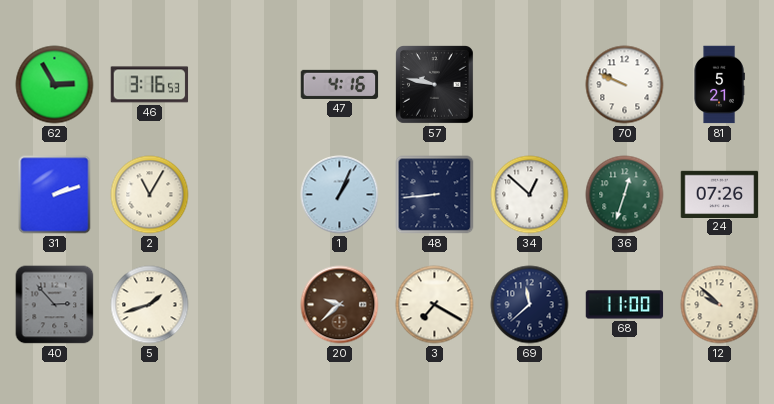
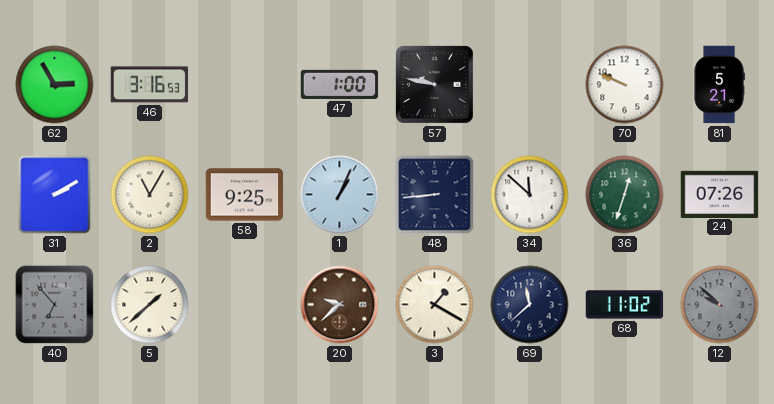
47: 4:16 -> 1:00
31: 2:12 -> 2:10
58: none -> 9:25
34: 12:52 -> 11:52
40: 2:53 -> 6:53
5: 1:42 -> 1:38
3: 7:20 -> 1:20
68: 11:00 -> 11:02
12 dial: cream -> grey
